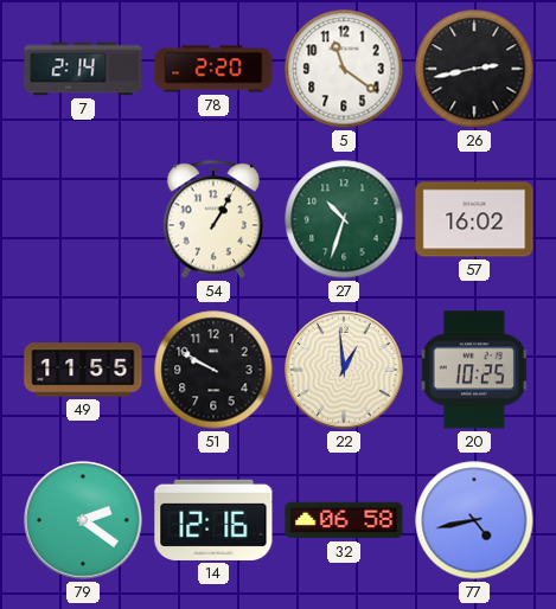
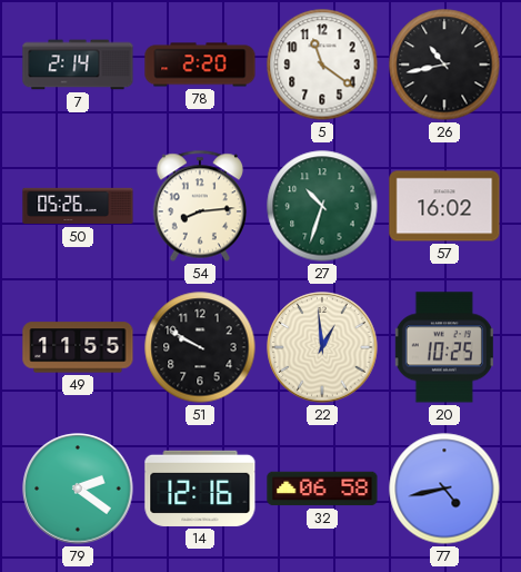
26: 2:43 -> 10:43
50: none -> 05:26
54: 1:05 -> 8:14
